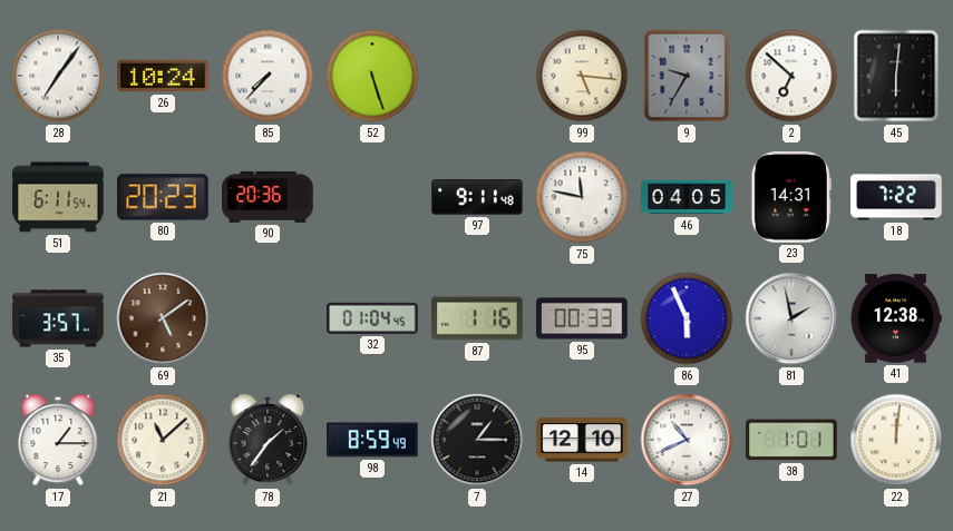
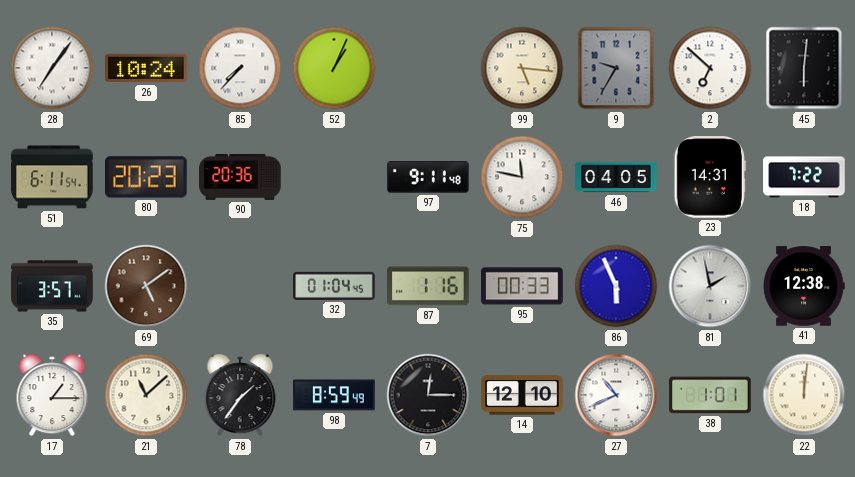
52: 5:27 -> 1:04
7: 1:15 -> 12:15
